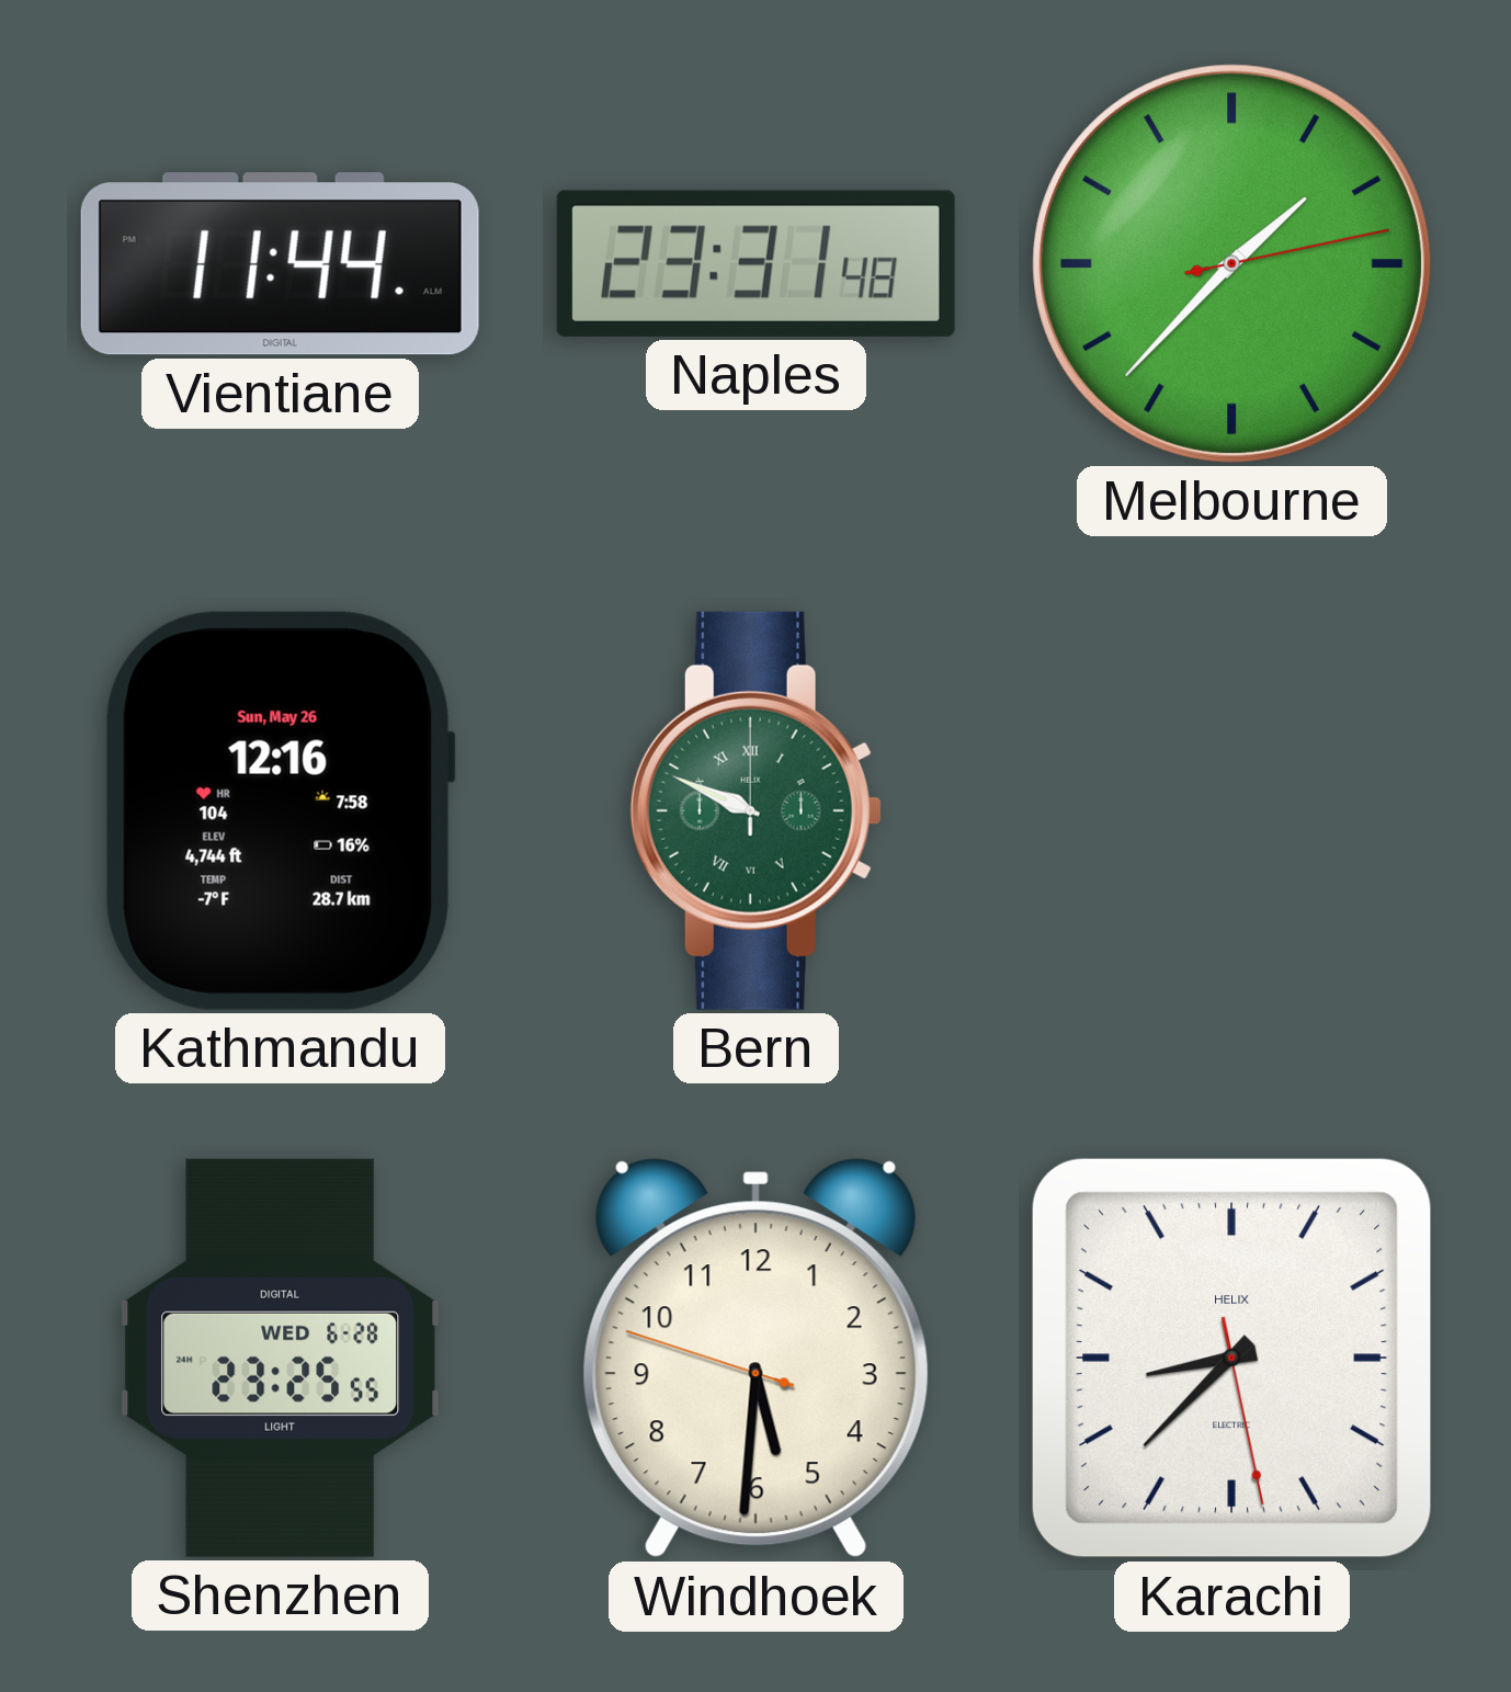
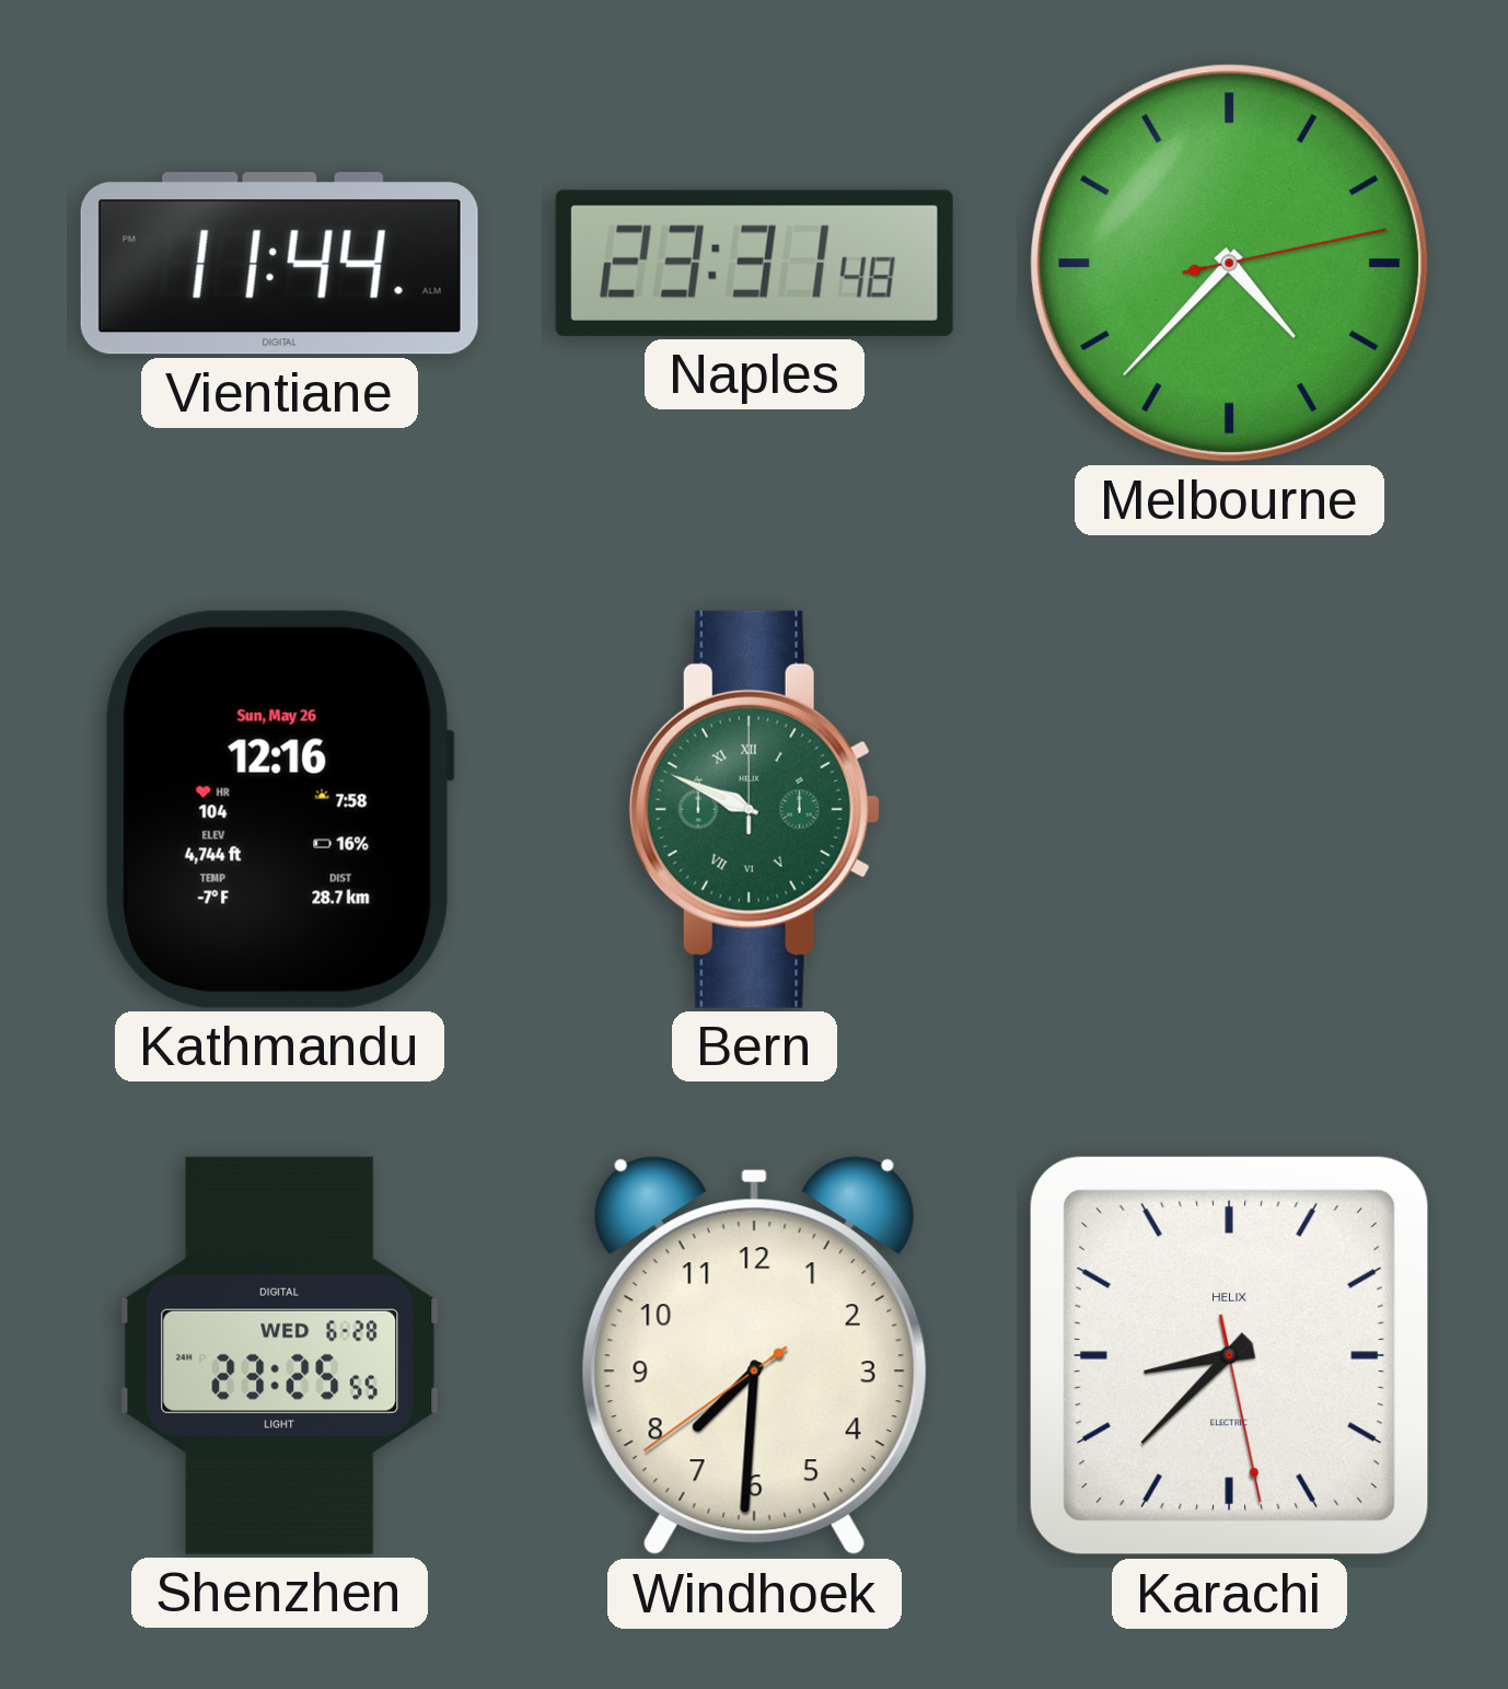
Melbourne: 1:37 -> 4:37
Windhoek: 5:30 -> 7:30
